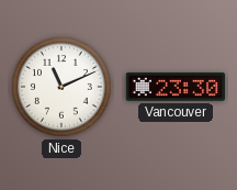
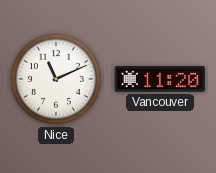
Vancouver: 23:30 -> 11:20
